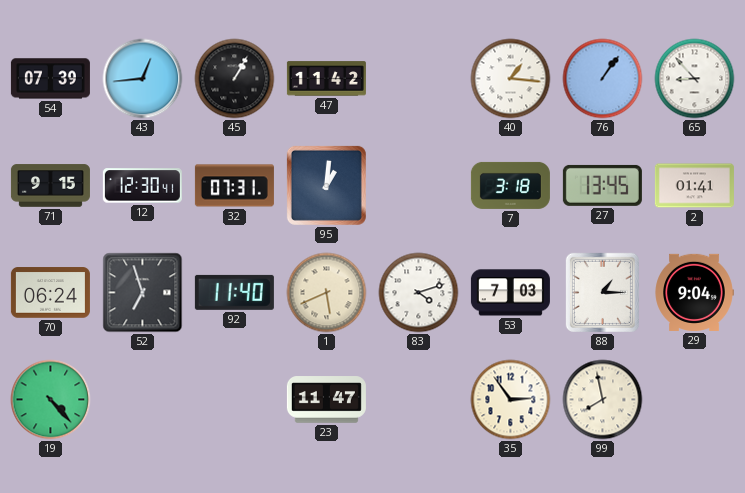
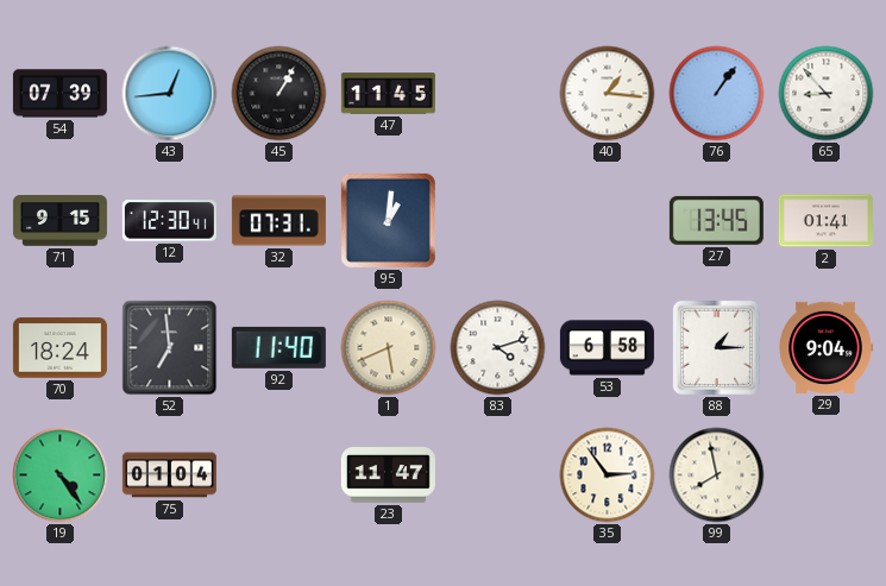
47: 11:42 -> 11:45
7: 3:18 -> none
70: 06:24 -> 18:24
52: 6:57 -> 6:59
53: 7:03 -> 6:58
19: 4:23 -> 4:24
75: none -> 01:04
